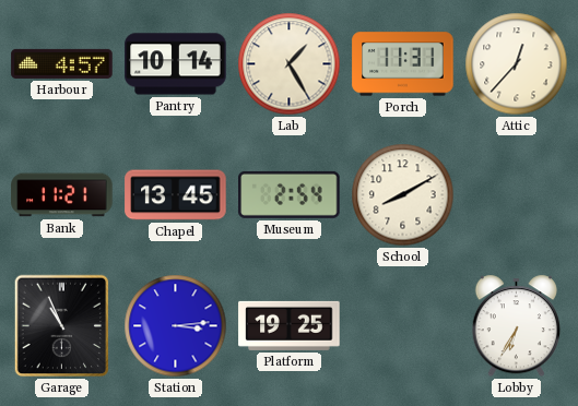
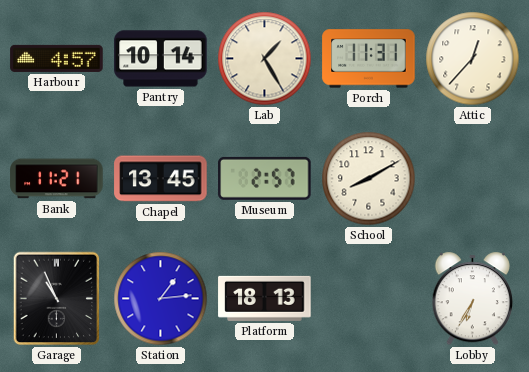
Museum: 2:54 -> 2:57
Station: 3:14 -> 1:14
Platform: 19:25 -> 18:13
